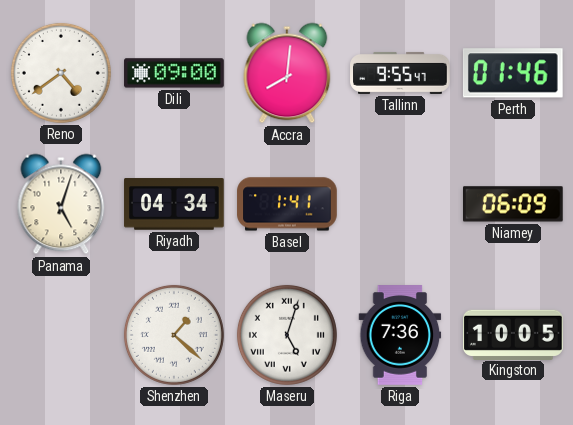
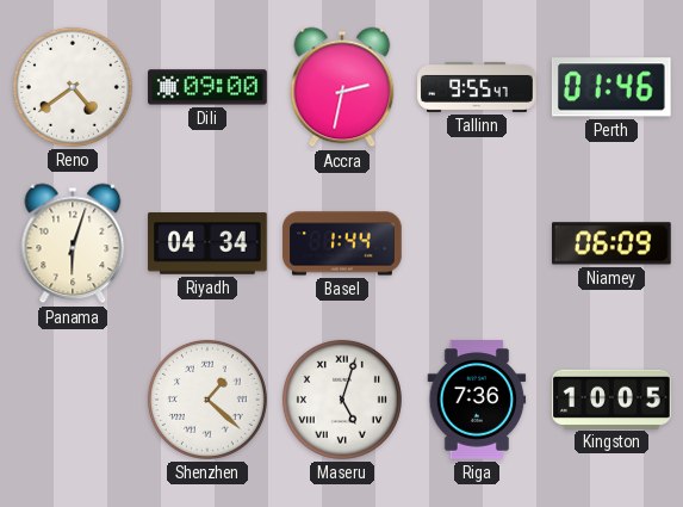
Accra: 8:01 -> 2:32
Panama: 5:03 -> 6:03
Basel: 1:41 -> 1:44
